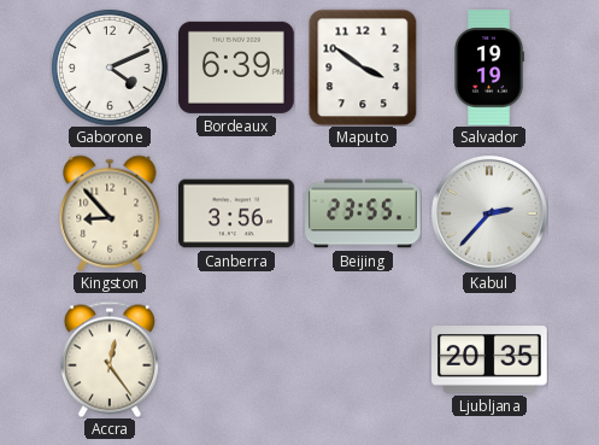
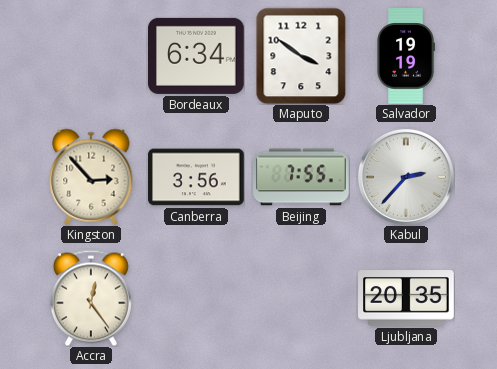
Gaborone: 4:11 -> none
Bordeaux: 6:39 -> 6:34
Kingston: 8:53 -> 2:53
Beijing: 23:55 -> 7:55
